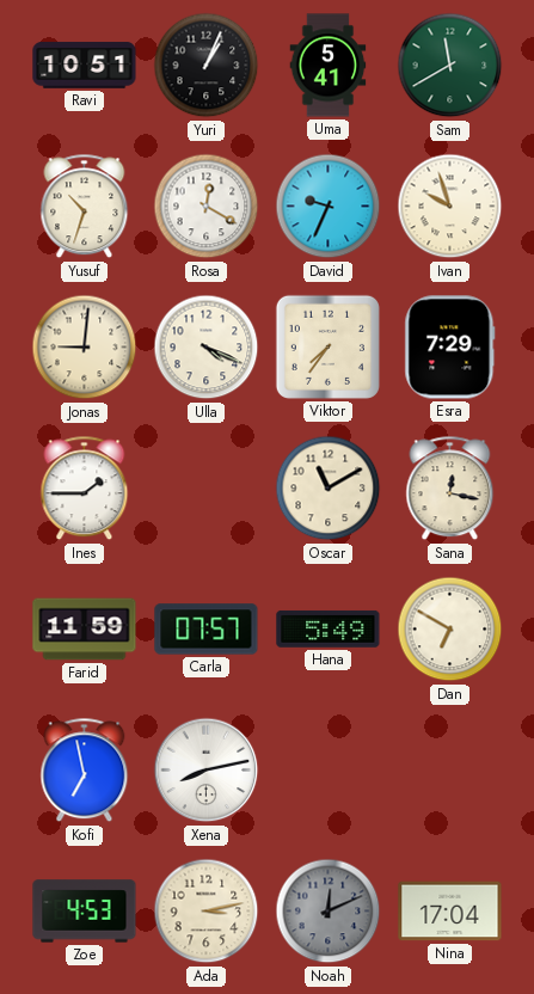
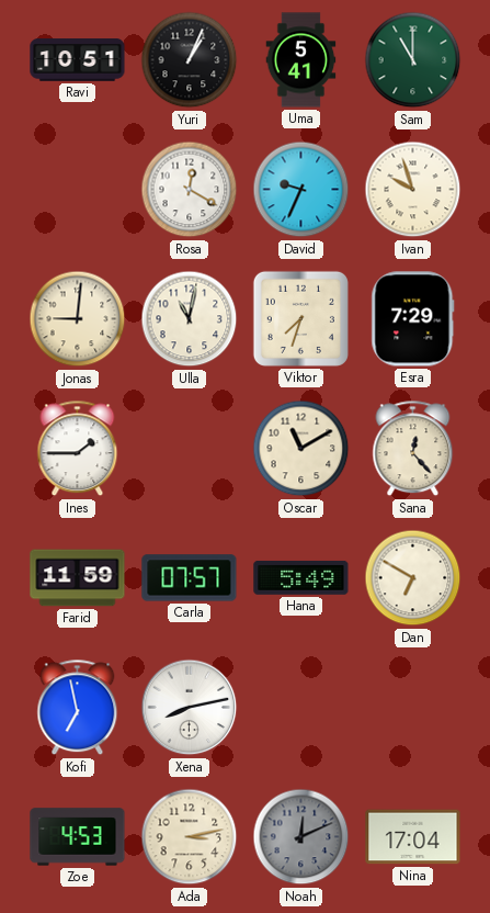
Sam: 11:40 -> 11:00
Yusuf: 10:33 -> none
Ulla: 4:19 -> 11:02
Viktor: 7:36 -> 7:33
Sana: 12:17 -> 12:23
